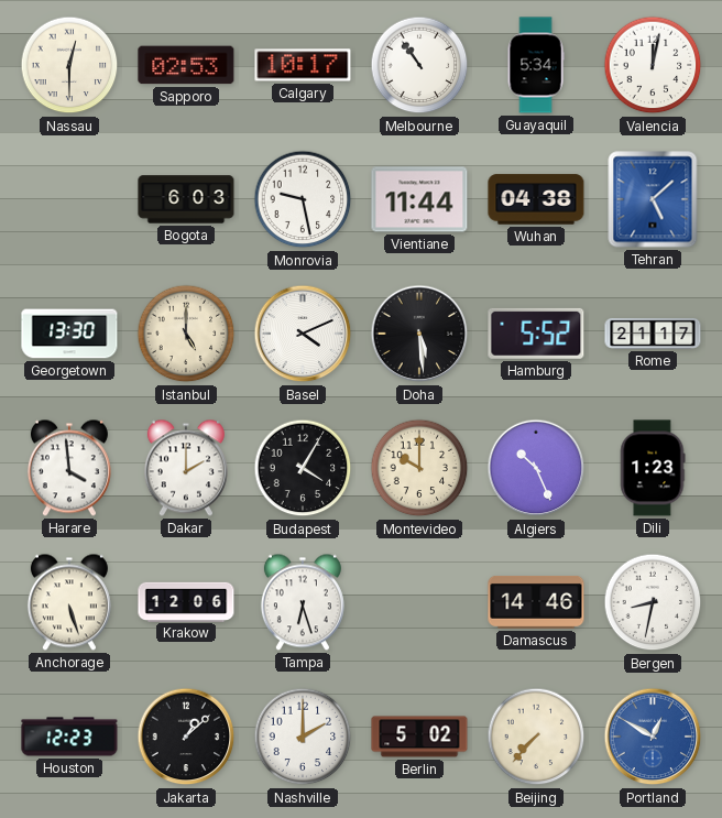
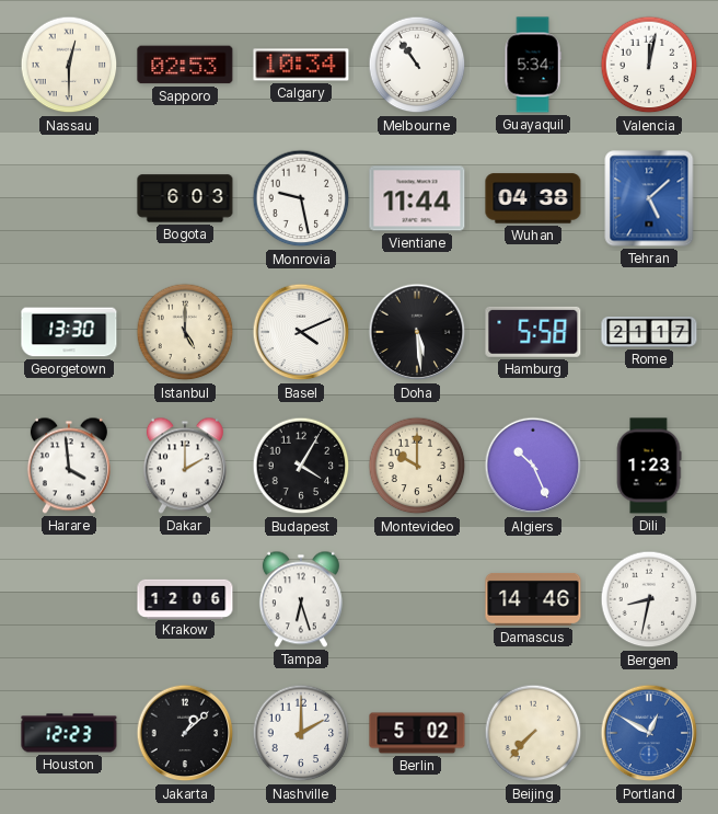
Calgary: 10:17 -> 10:34
Hamburg: 5:52 -> 5:58
Anchorage: 5:27 -> none
